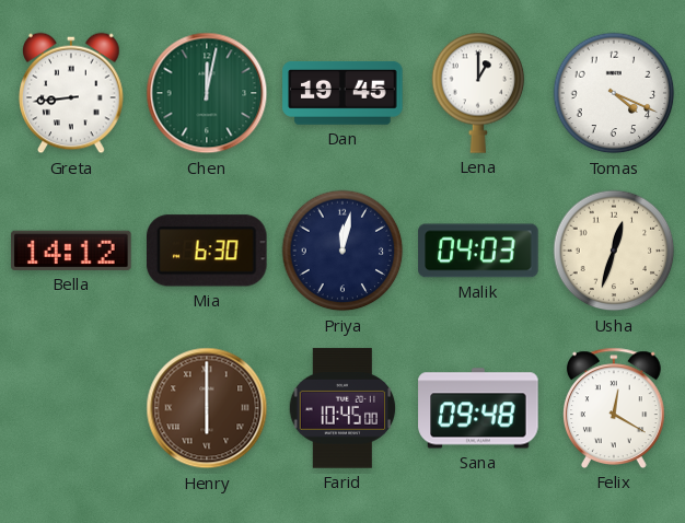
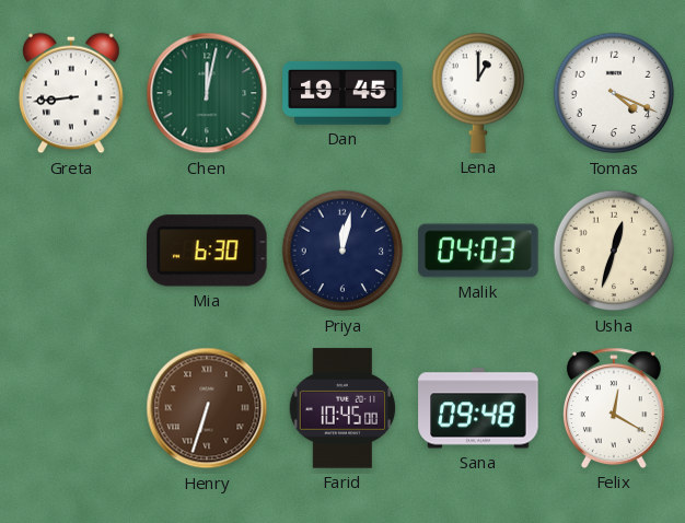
Bella: 14:12 -> none
Henry: 6:00 -> 6:33
